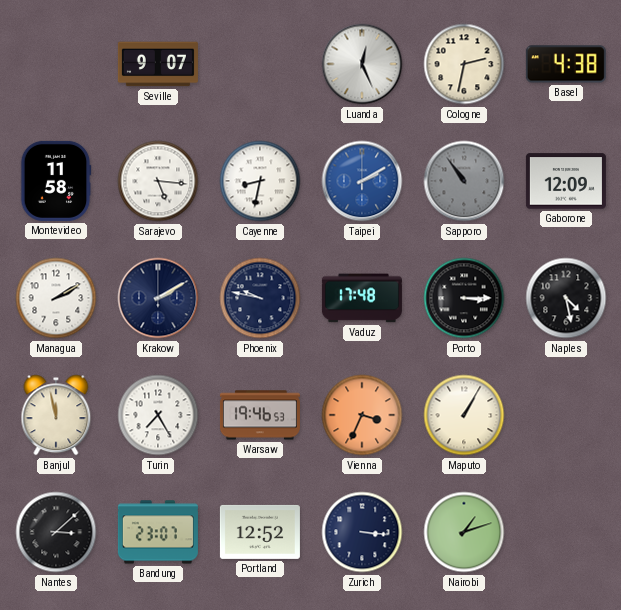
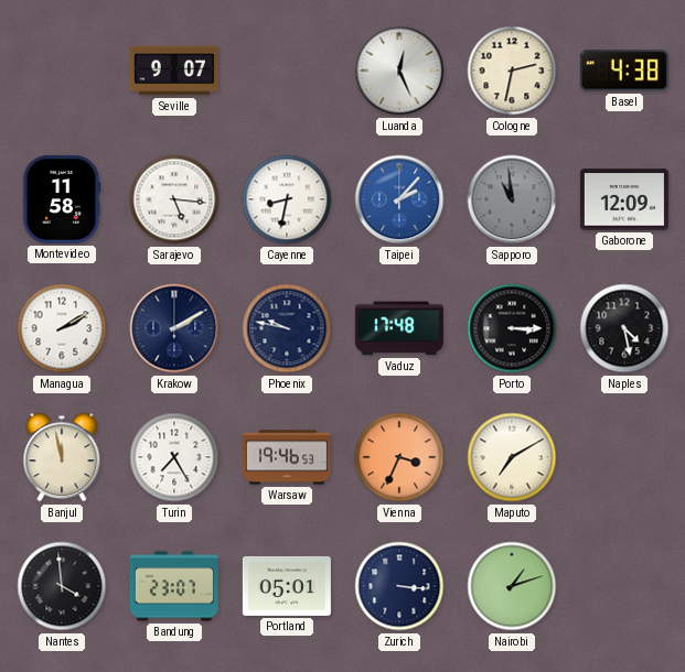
Taipei: 2:10 -> 2:07
Sapporo: 10:54 -> 10:59
Maputo: 1:05 -> 7:10
Nantes: 3:08 -> 3:59
Portland: 12:52 -> 05:01
